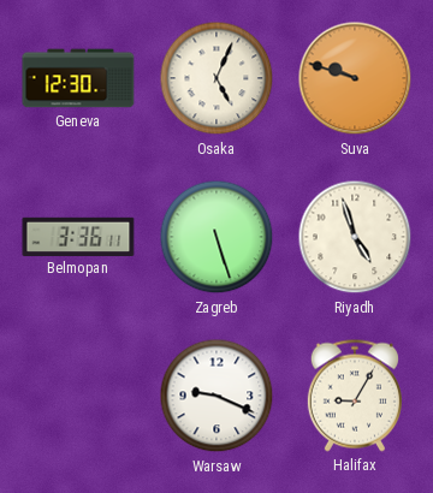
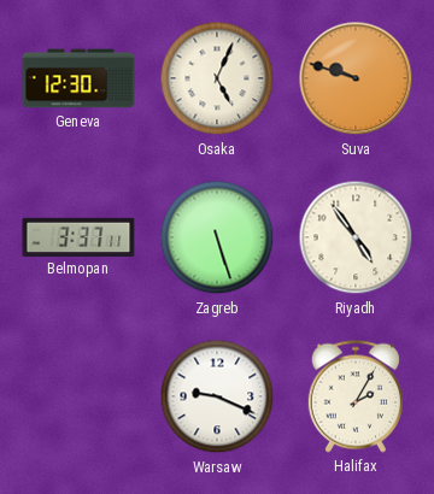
Belmopan: 3:36 -> 3:37
Riyadh: 4:57 -> 4:54
Halifax: 9:05 -> 2:05
